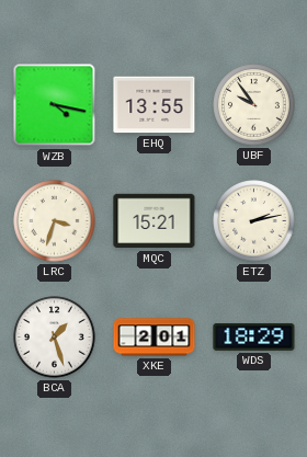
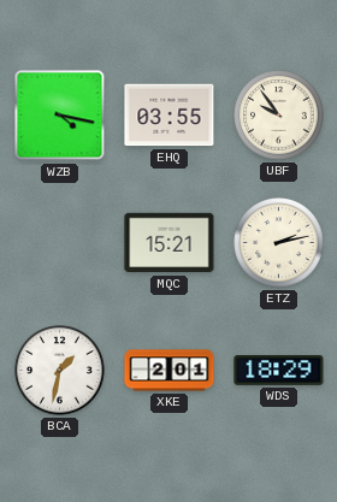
EHQ: 13:55 -> 03:55
LRC: 3:33 -> none
BCA: 1:27 -> 1:32
